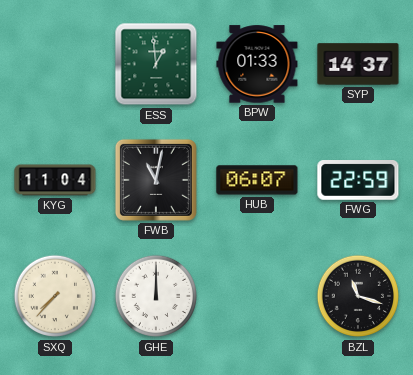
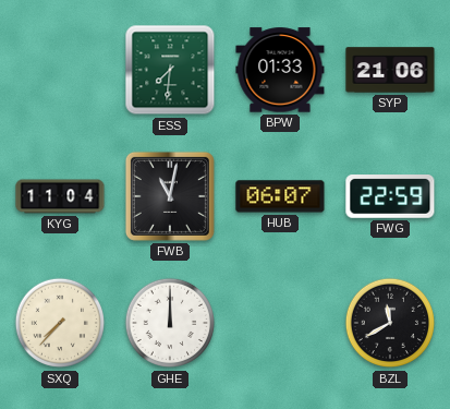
ESS: 12:59 -> 7:31
SYP: 14:37 -> 21:06
BZL: 11:18 -> 11:40
